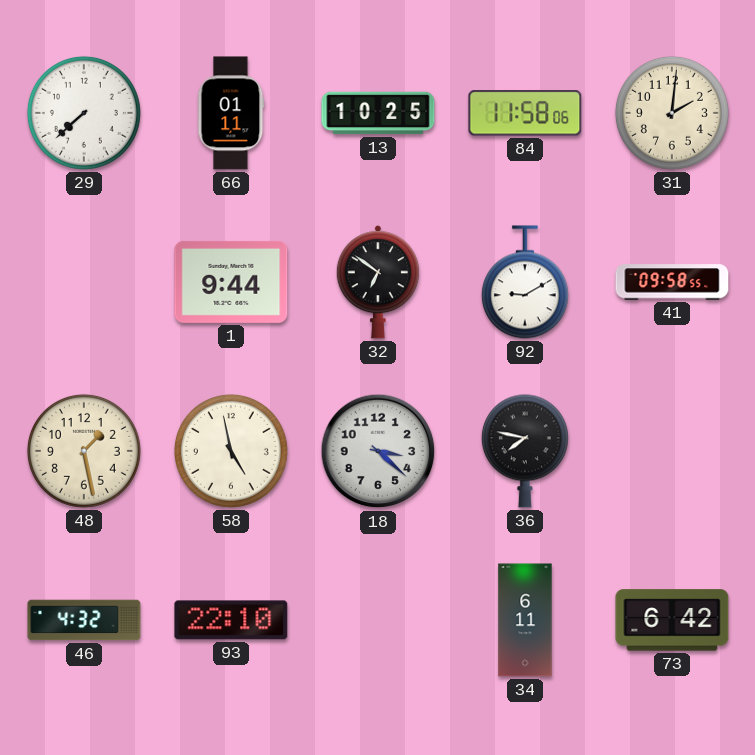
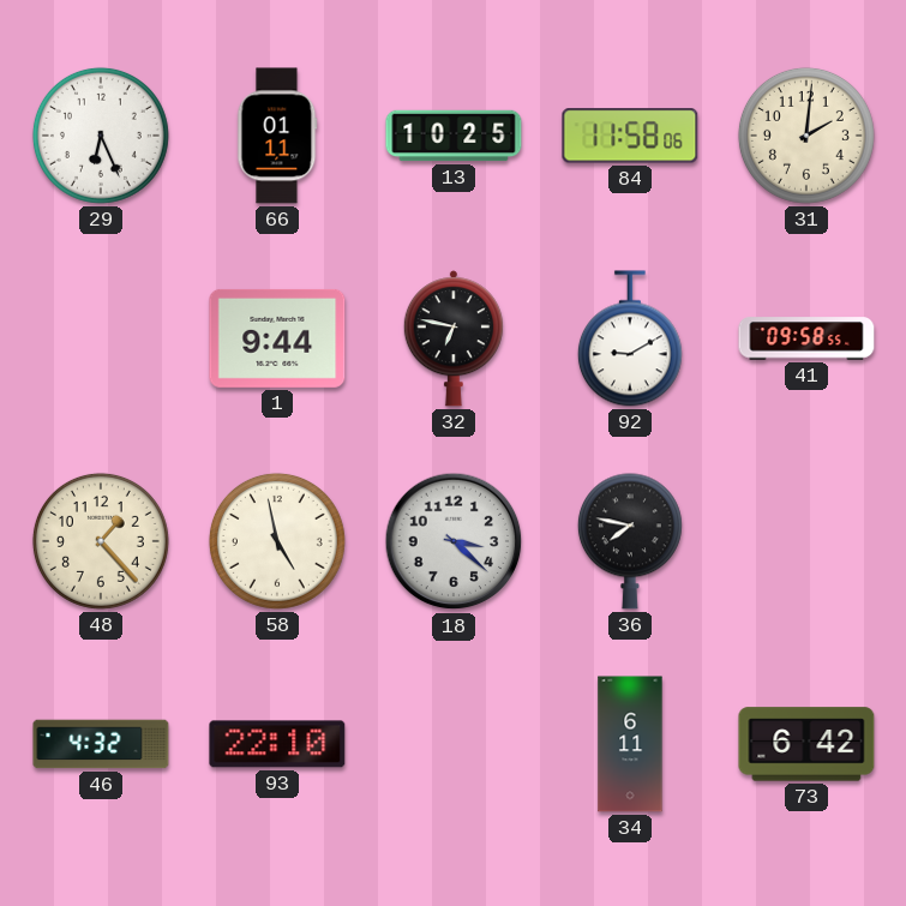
29: 7:38 -> 6:26
32: 6:51 -> 6:47
48: 1:28 -> 1:23
